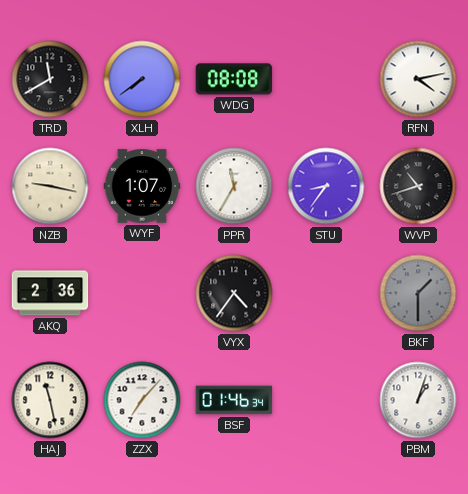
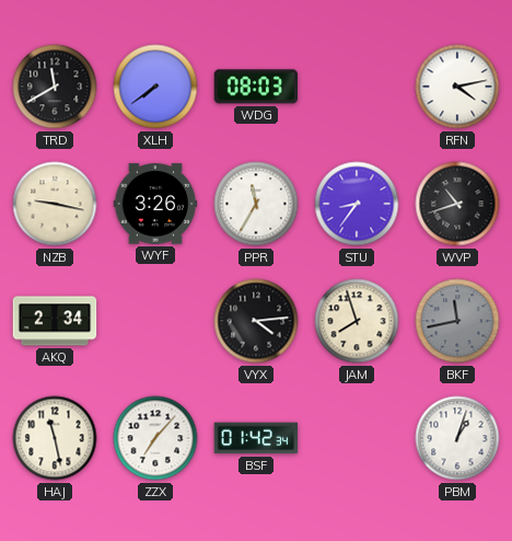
WDG: 08:08 -> 08:03
WYF: 1:07 -> 3:26
AKQ: 2:36 -> 2:34
VYX: 4:36 -> 4:14
JAM: none -> 7:57
BKF: 1:30 -> 11:43
BSF: 01:46 -> 01:42
